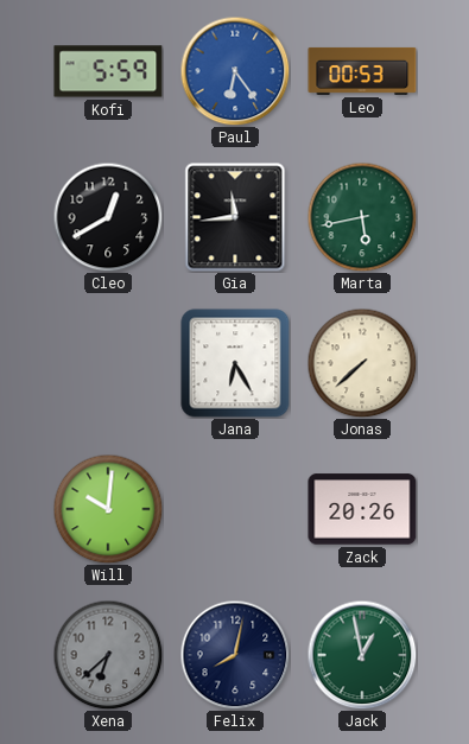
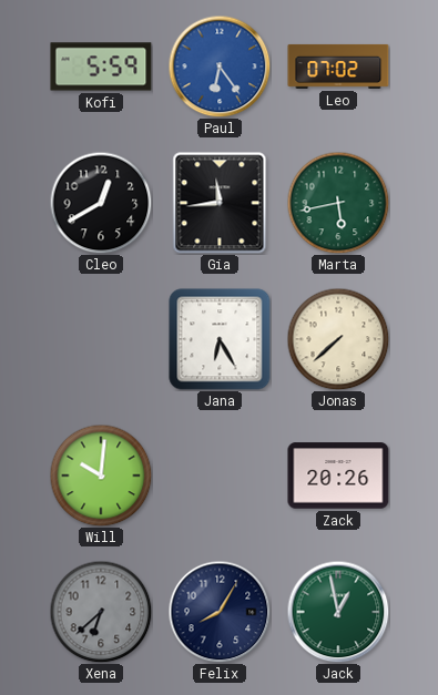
Leo: 00:53 -> 07:02
Felix: 8:02 -> 8:05
